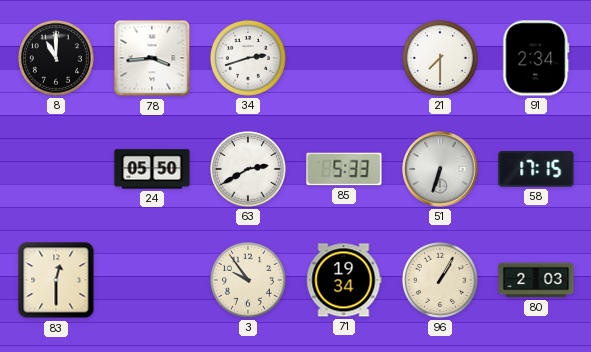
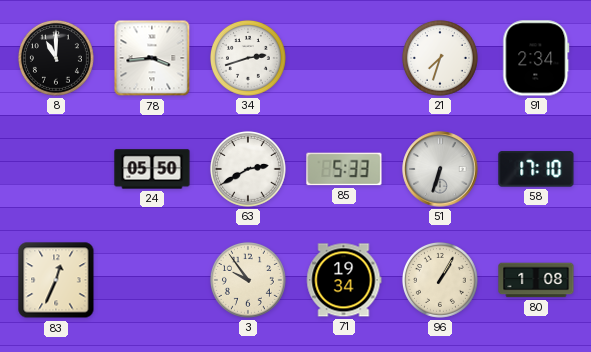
21: 7:30 -> 7:33
58: 17:15 -> 17:10
83: 12:30 -> 12:34
80: 2:03 -> 1:08
